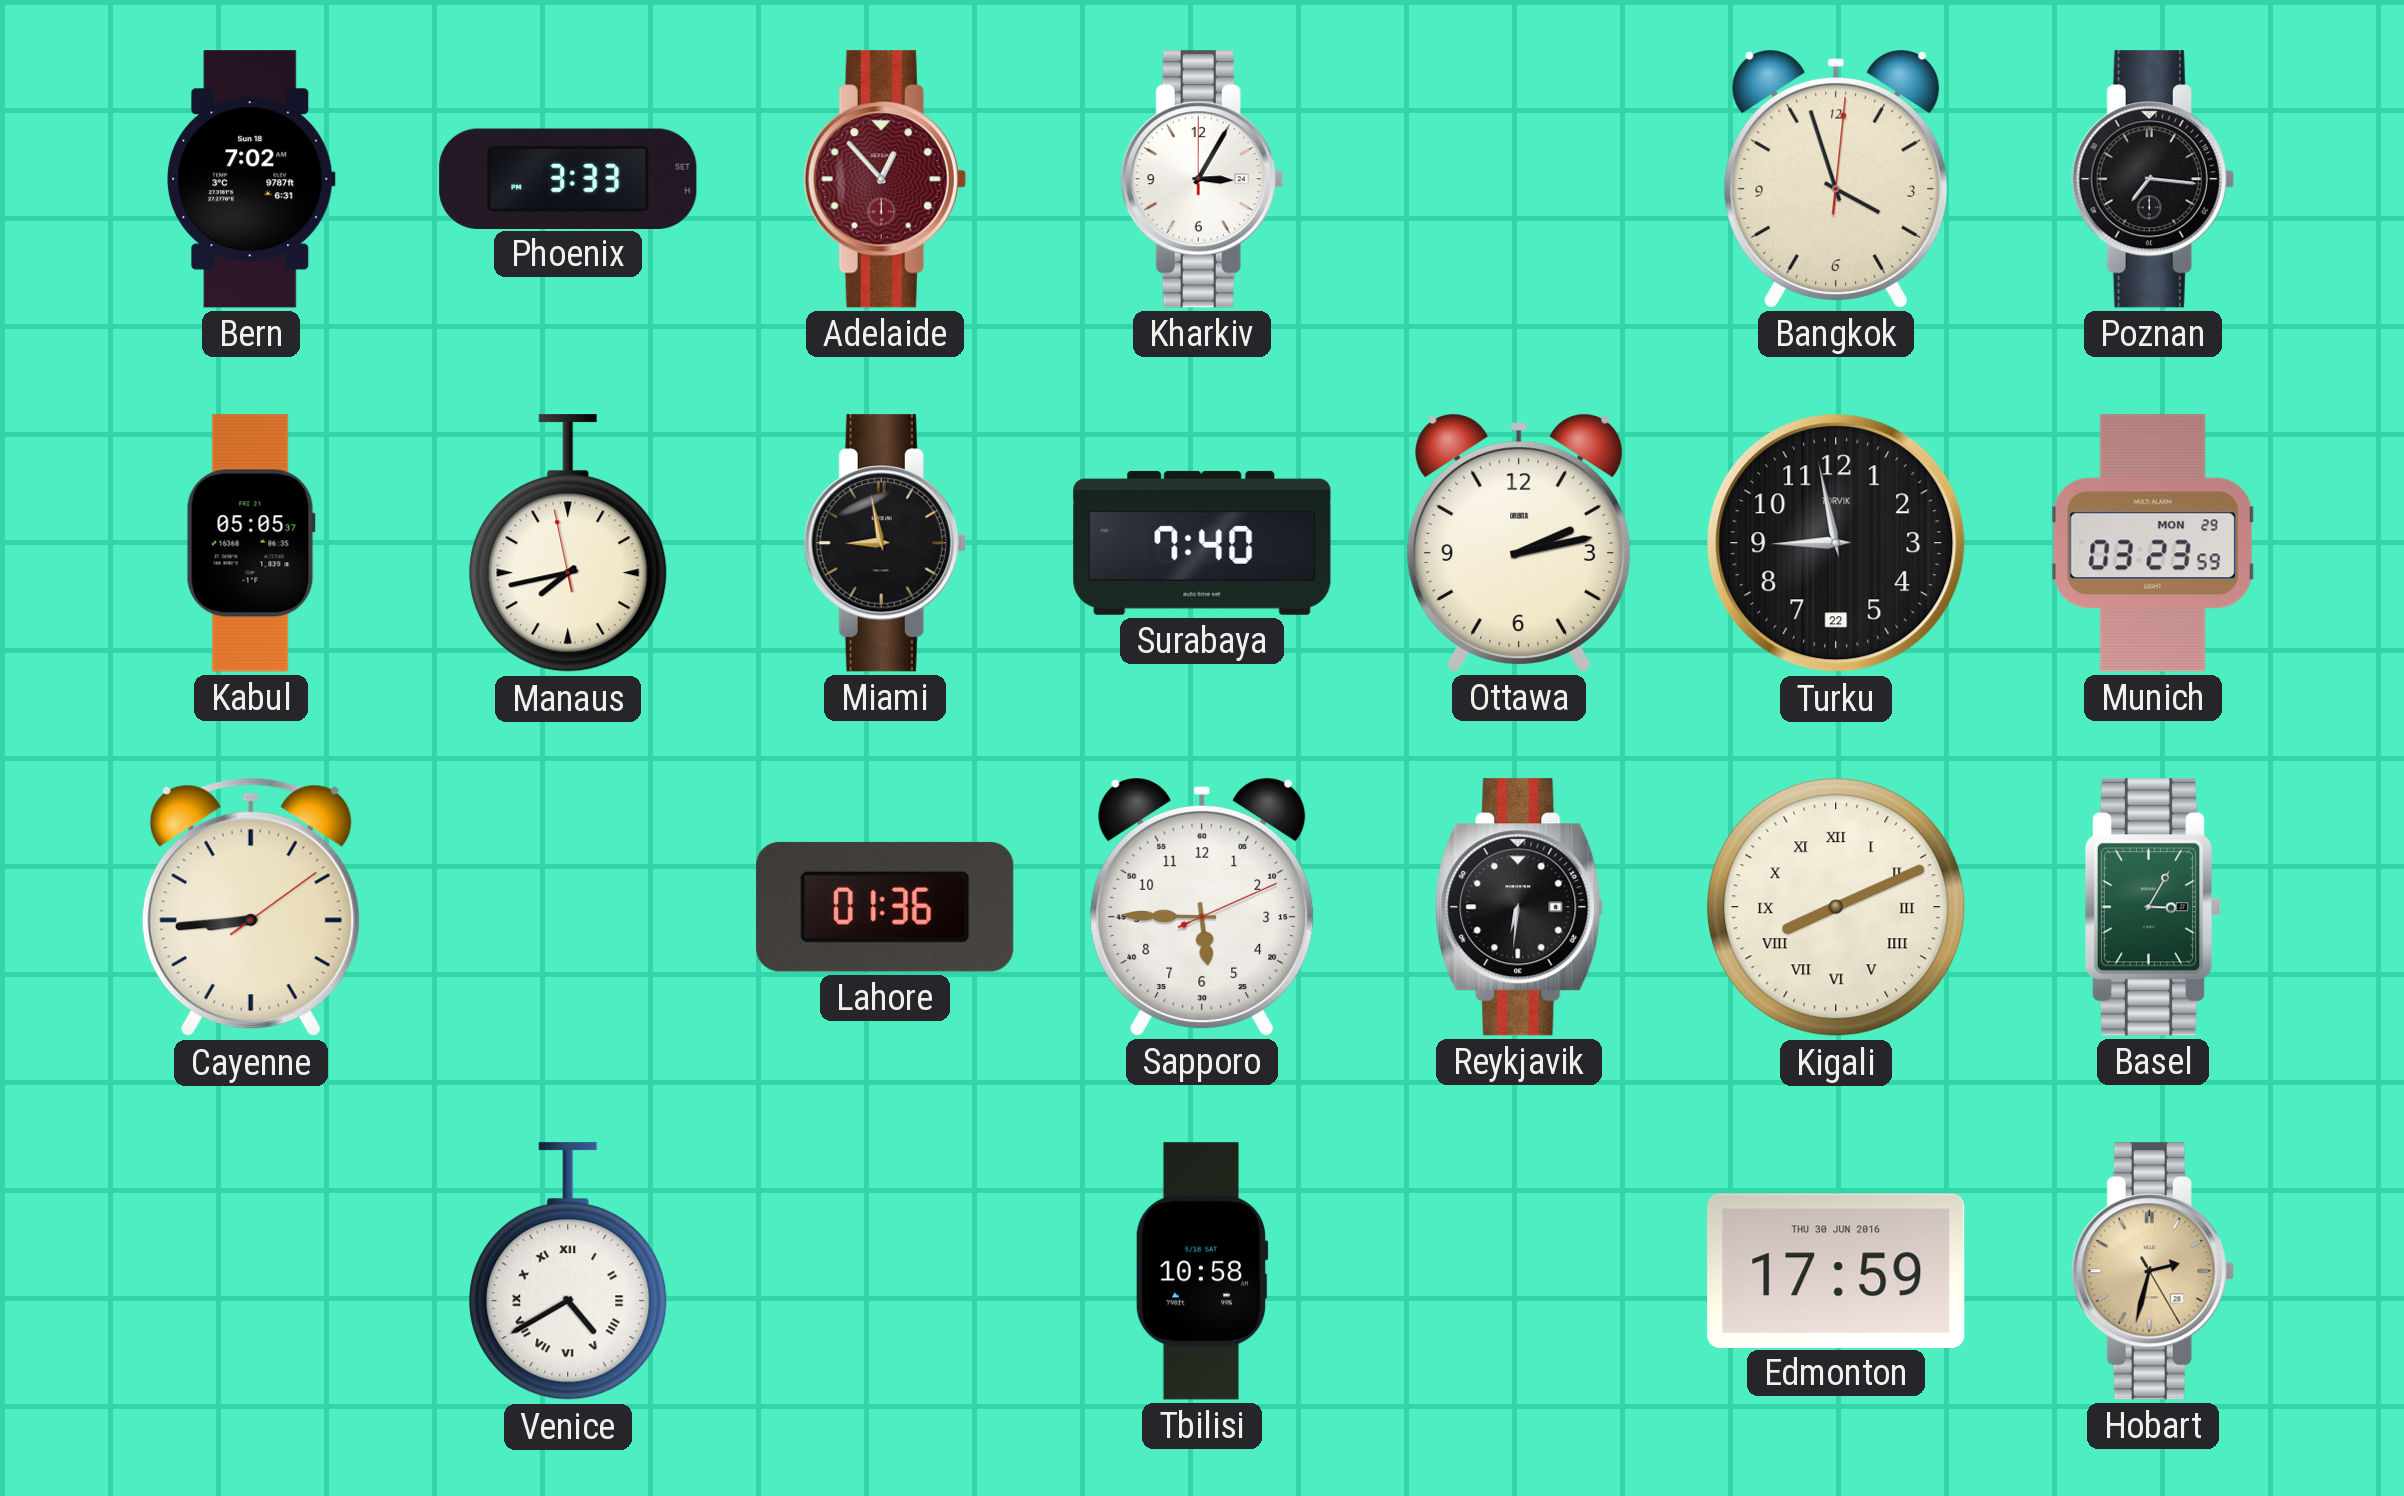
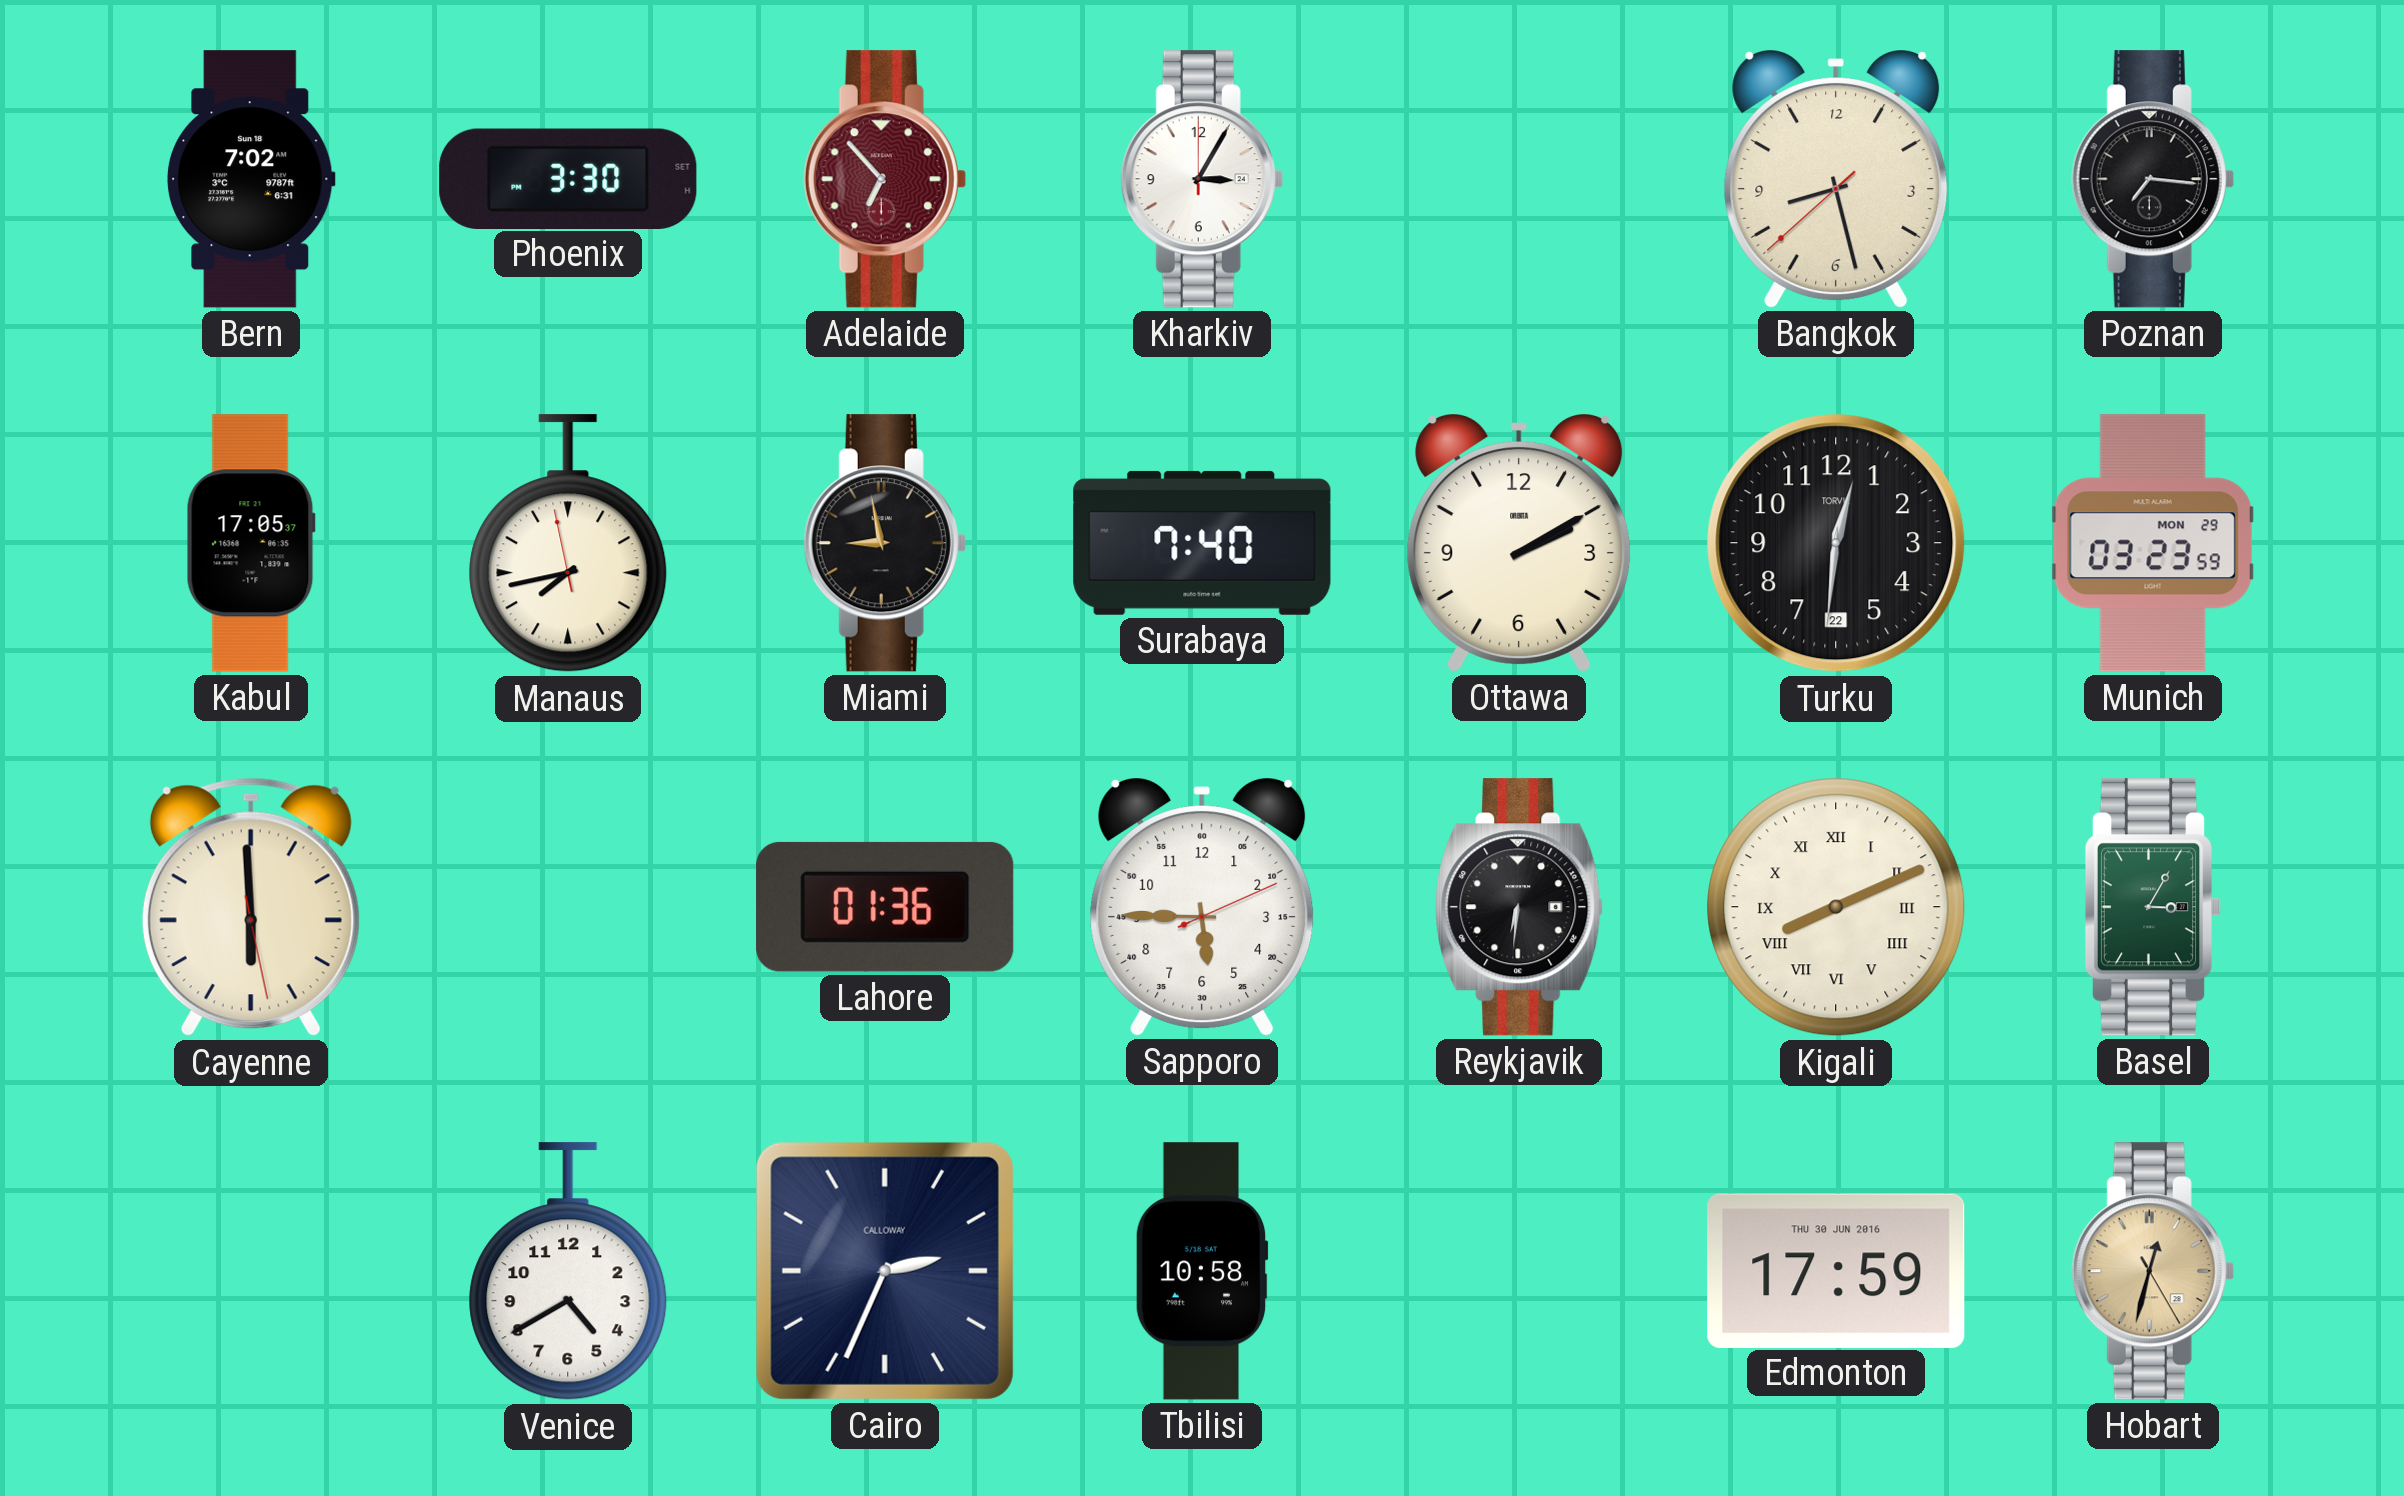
Phoenix: 3:33 -> 3:30
Adelaide: 12:53 -> 6:53
Bangkok: 3:57 -> 8:27
Kabul: 05:05 -> 17:05
Ottawa: 2:13 -> 2:10
Turku: 8:58 -> 12:31
Cayenne: 8:44 -> 5:59
Venice numerals: Roman -> Arabic
Cairo: none -> 2:34
Hobart: 2:32 -> 12:32
